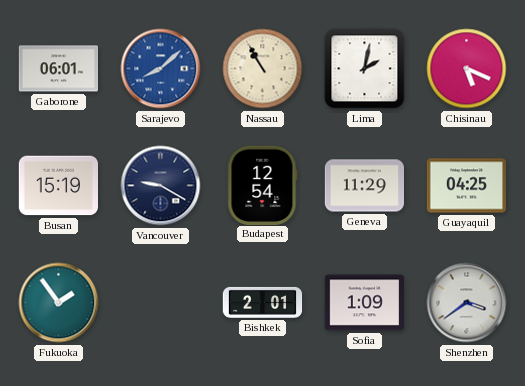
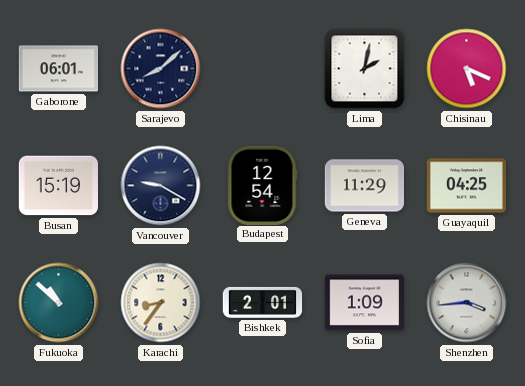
Sarajevo dial: blue -> navy
Nassau: 10:55 -> none
Fukuoka: 1:54 -> 10:52
Karachi: none -> 8:36
Shenzhen: 3:39 -> 3:44
